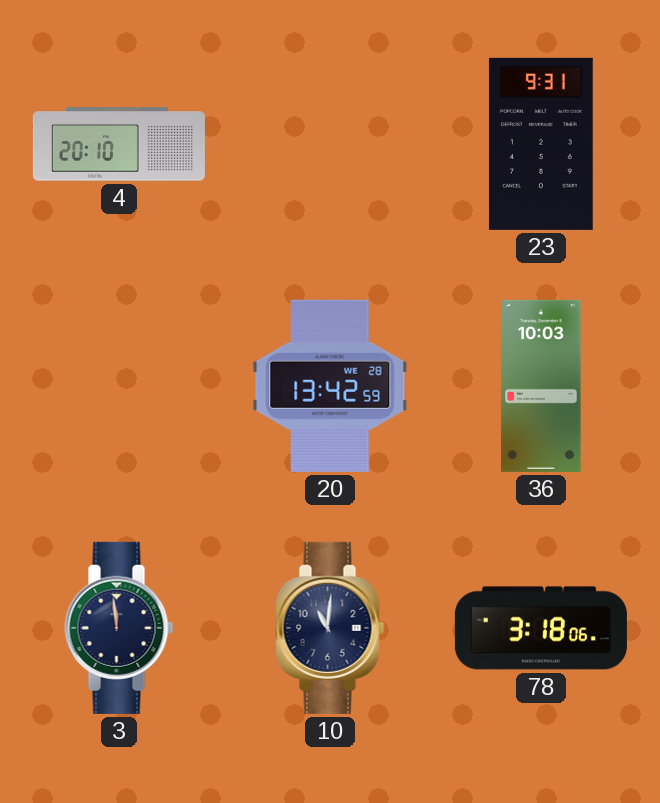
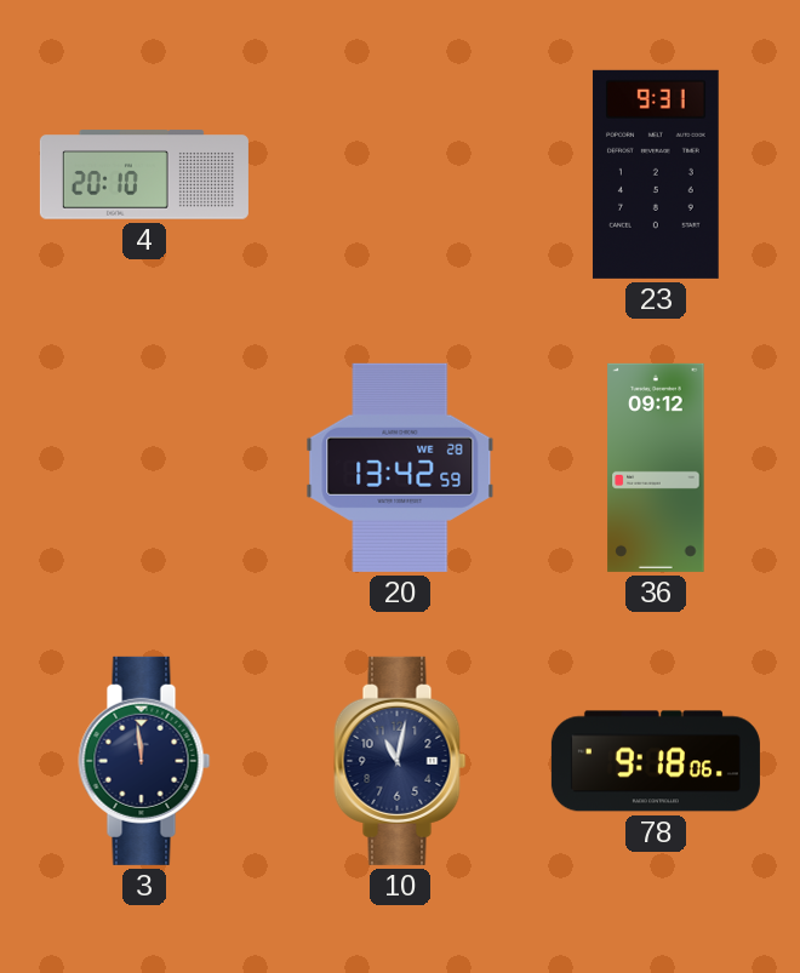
36: 10:03 -> 09:12
10: 11:01 -> 11:02
78: 3:18 -> 9:18
